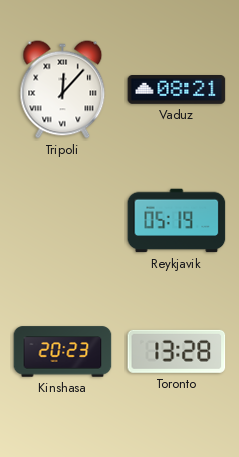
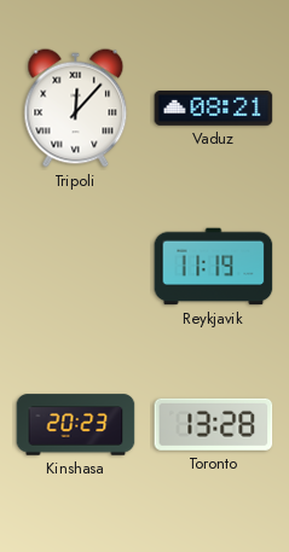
Reykjavik: 05:19 -> 11:19
